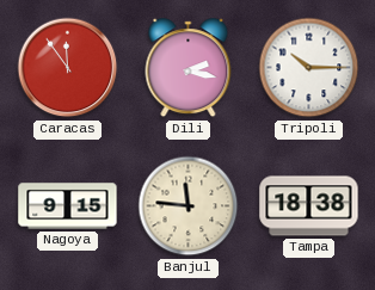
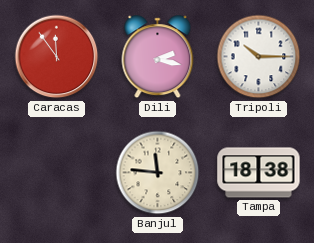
Nagoya: 9:15 -> none
